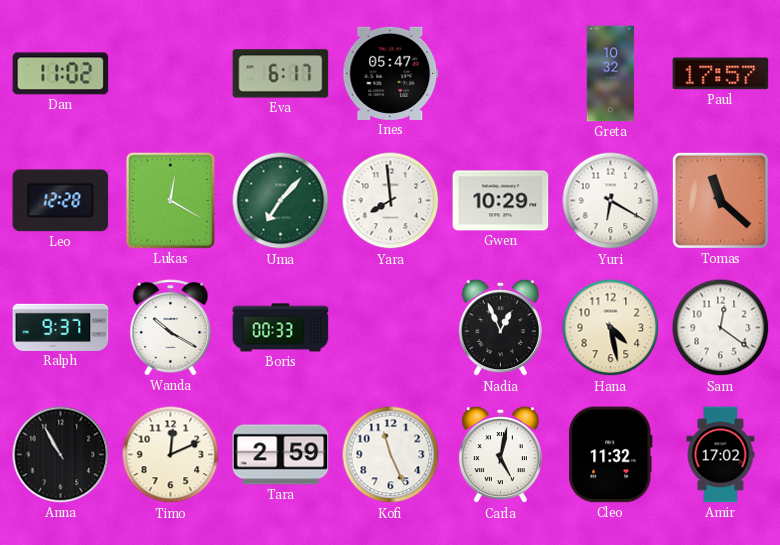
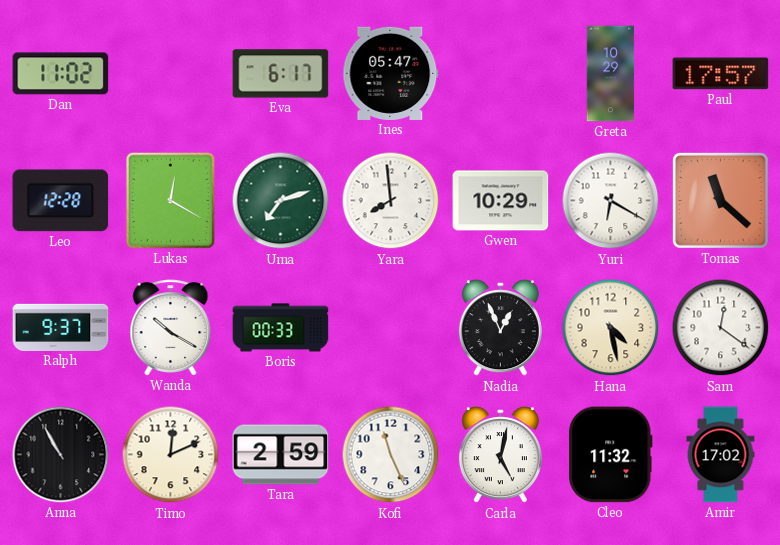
Greta: 10:32 -> 10:29
Uma: 7:07 -> 7:12
